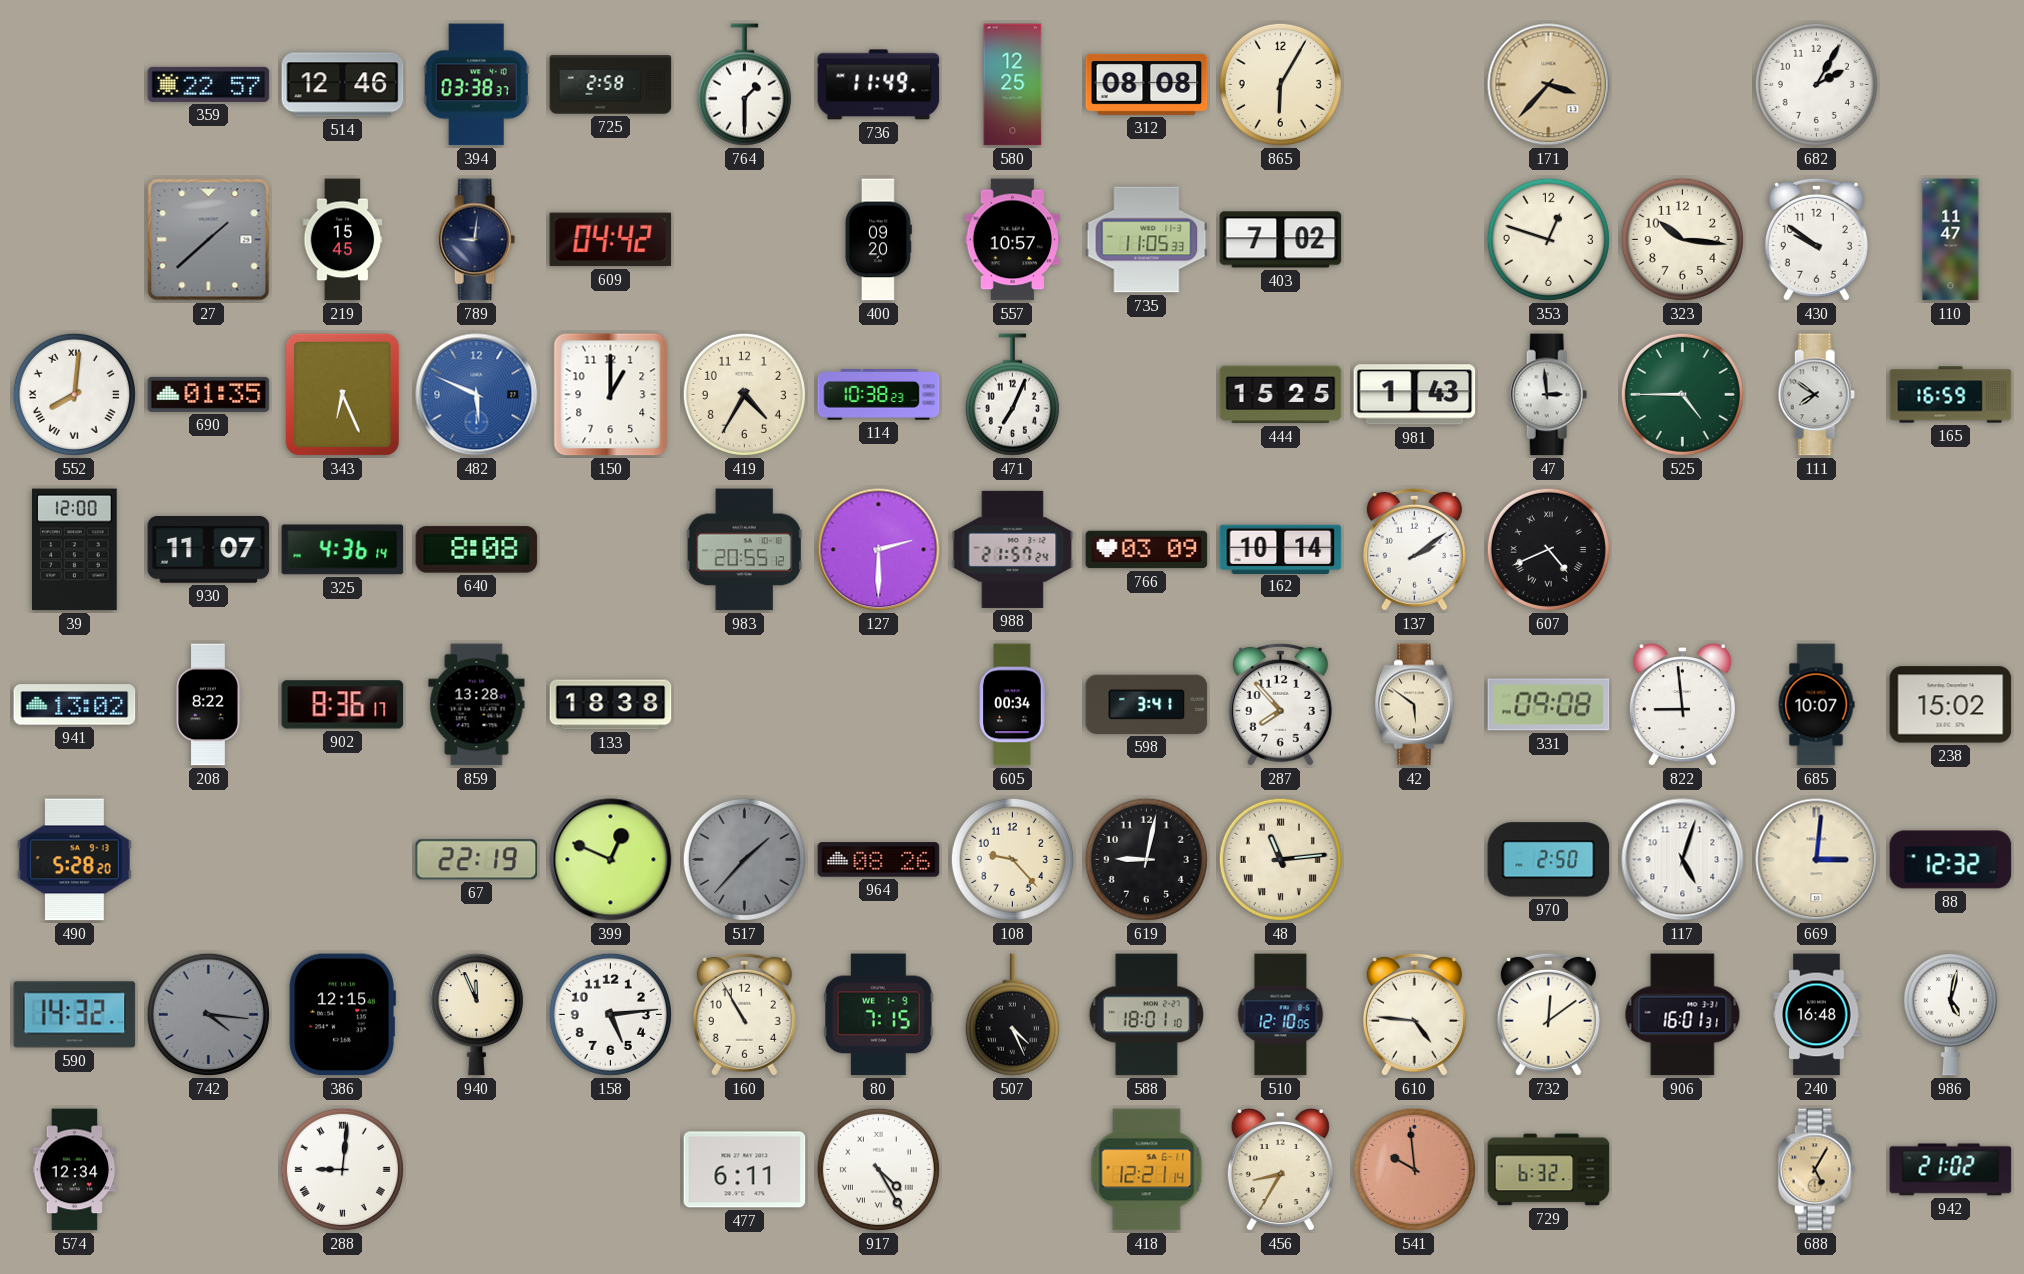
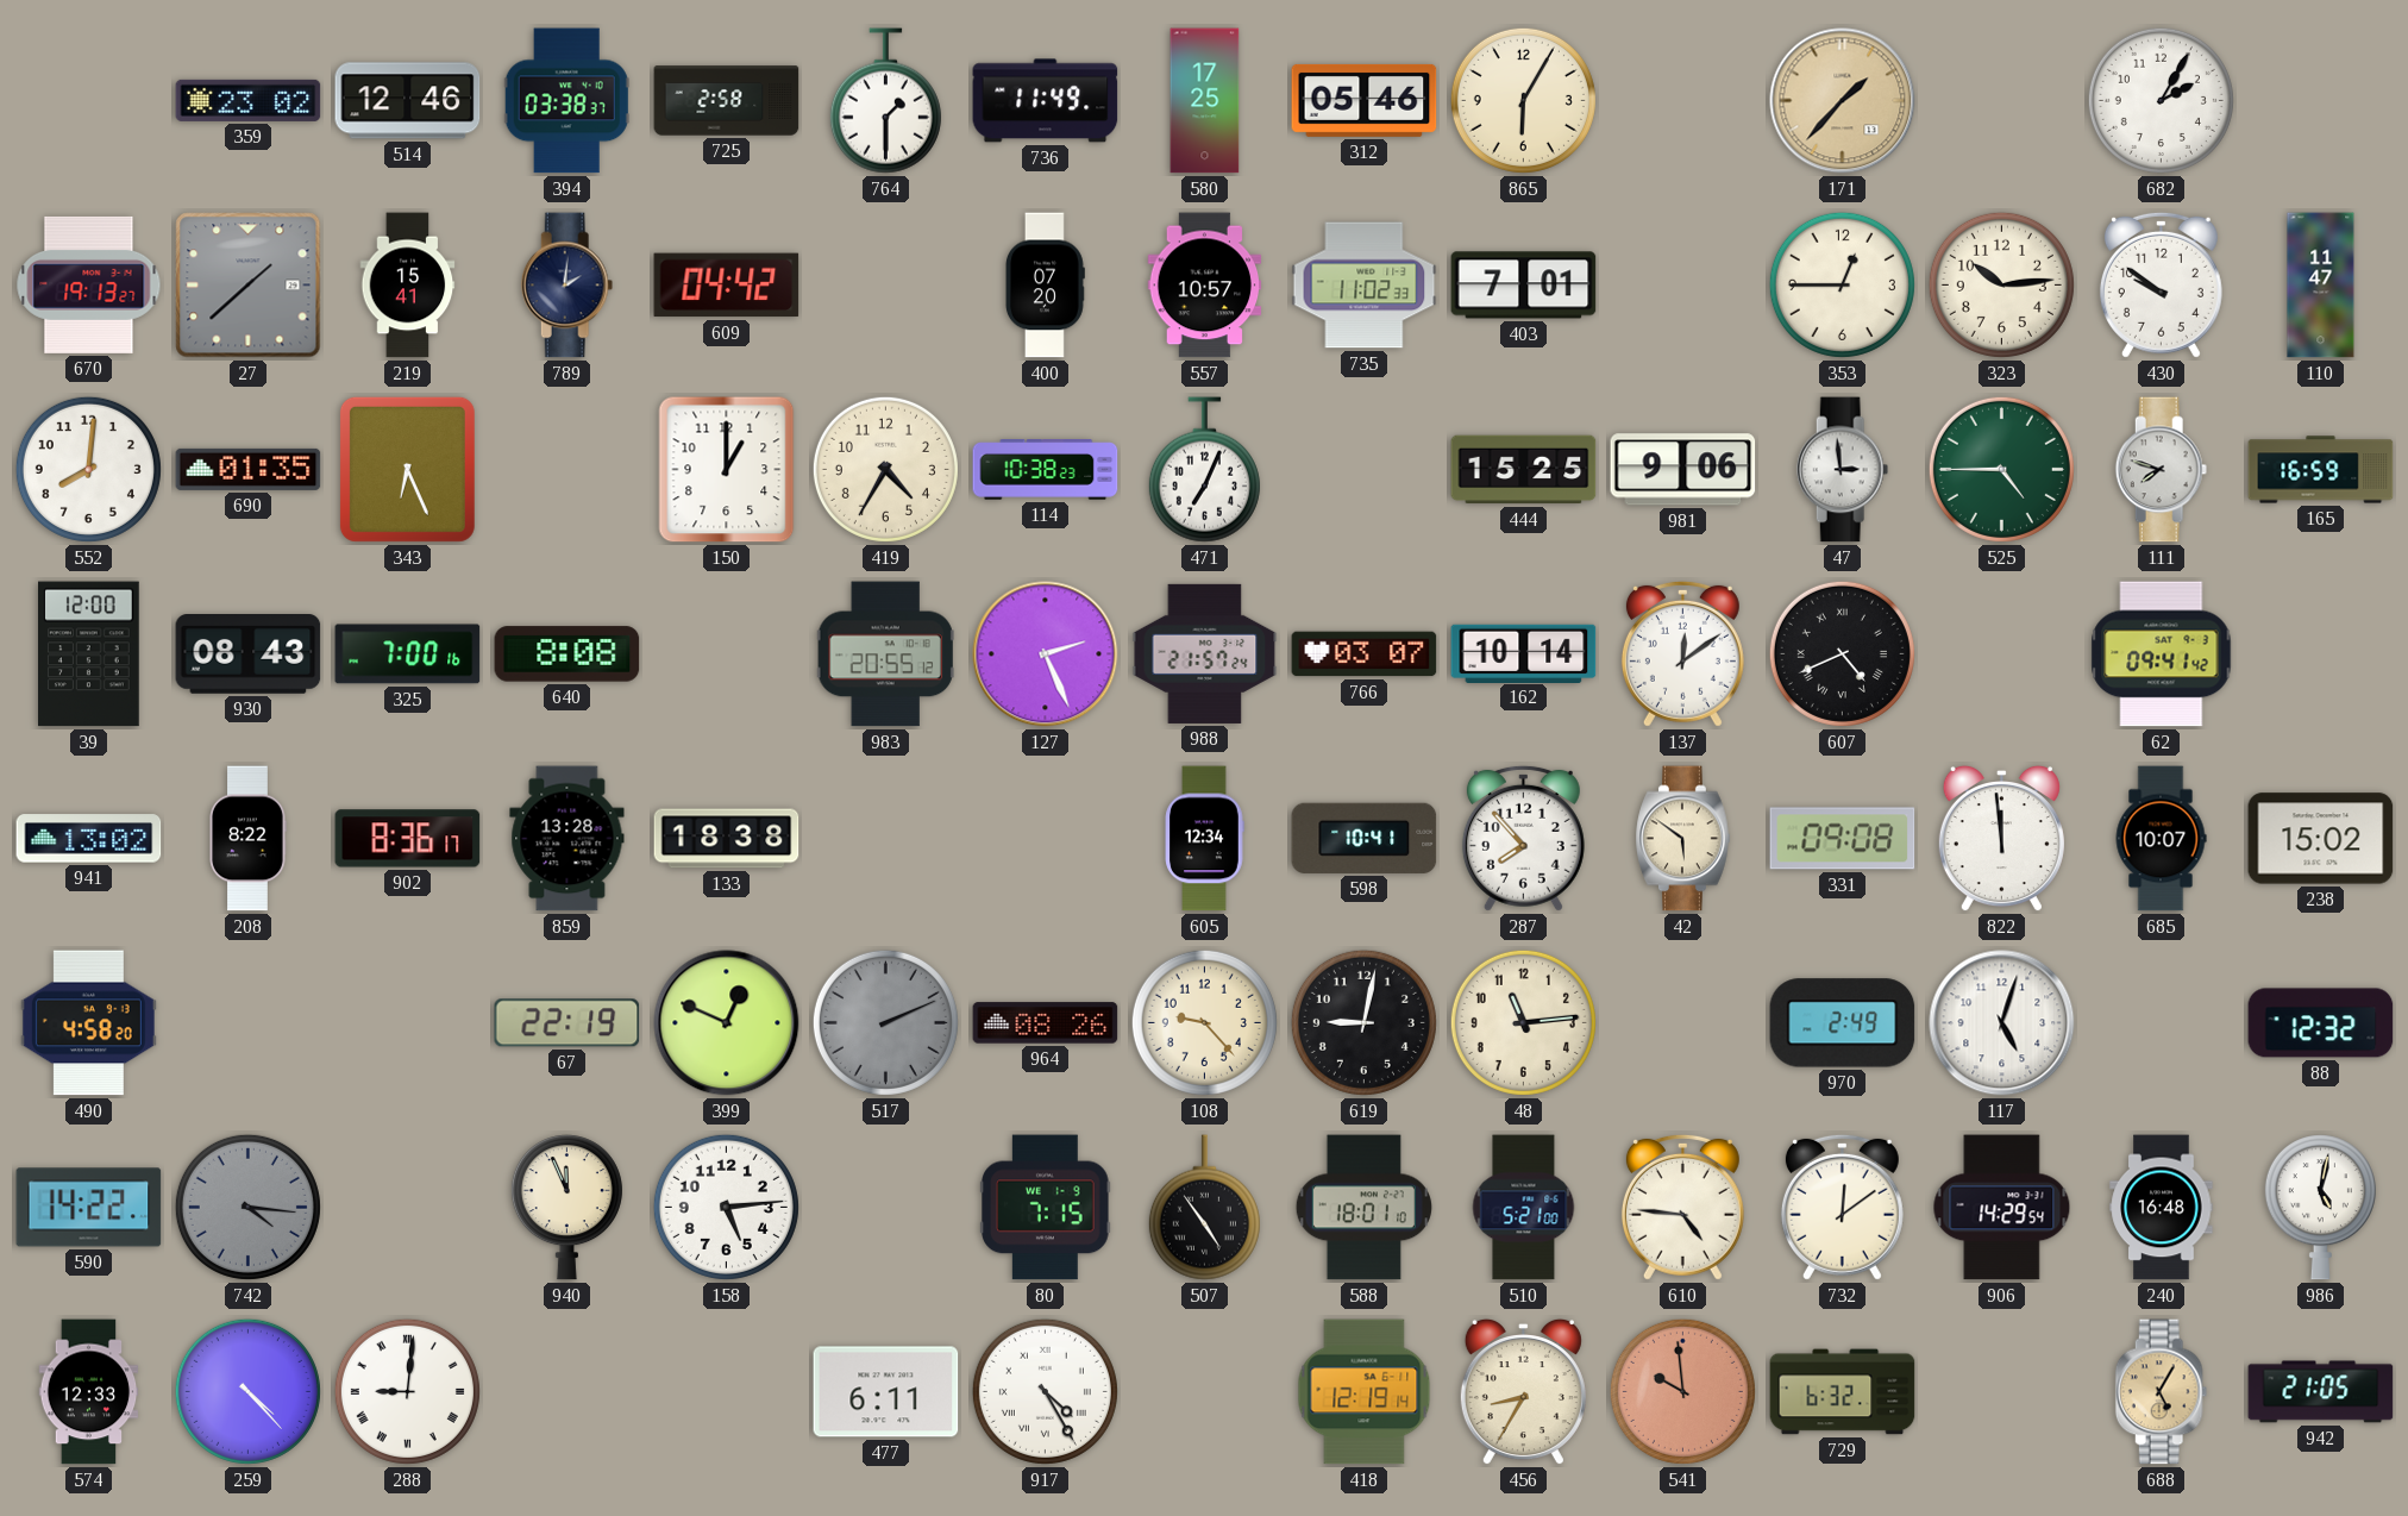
359: 22:57 -> 23:02
580: 12:25 -> 17:25
312: 08:08 -> 05:46
171: 3:37 -> 1:37
670: none -> 19:13
219: 15:45 -> 15:41
789: 9:01 -> 2:01
400: 09:20 -> 07:20
735: 11:05 -> 11:02
403: 7:02 -> 7:01
353: 12:48 -> 12:45
323: 10:16 -> 10:14
552 numerals: Roman -> Arabic
482: 5:49 -> none
981: 1:43 -> 9:06
111: 7:51 -> 7:48
930: 11:07 -> 08:43
325: 4:36 -> 7:00
127: 2:30 -> 2:26
766: 03:09 -> 03:07
137: 2:09 -> 12:09
62: none -> 09:41
605: 00:34 -> 12:34
598: 3:41 -> 10:41
822: 8:59 -> 11:59
490: 5:28 -> 4:58
517: 1:37 -> 2:11
48 numerals: Roman -> Arabic
970: 2:50 -> 2:49
669: 3:01 -> none
590: 14:32 -> 14:22
386: 12:15 -> none
160: 10:55 -> none
507: 4:26 -> 4:54
510: 12:10 -> 5:21
906: 16:01 -> 14:29
574: 12:34 -> 12:33
259: none -> 4:23
418: 12:21 -> 12:19
942: 21:02 -> 21:05
